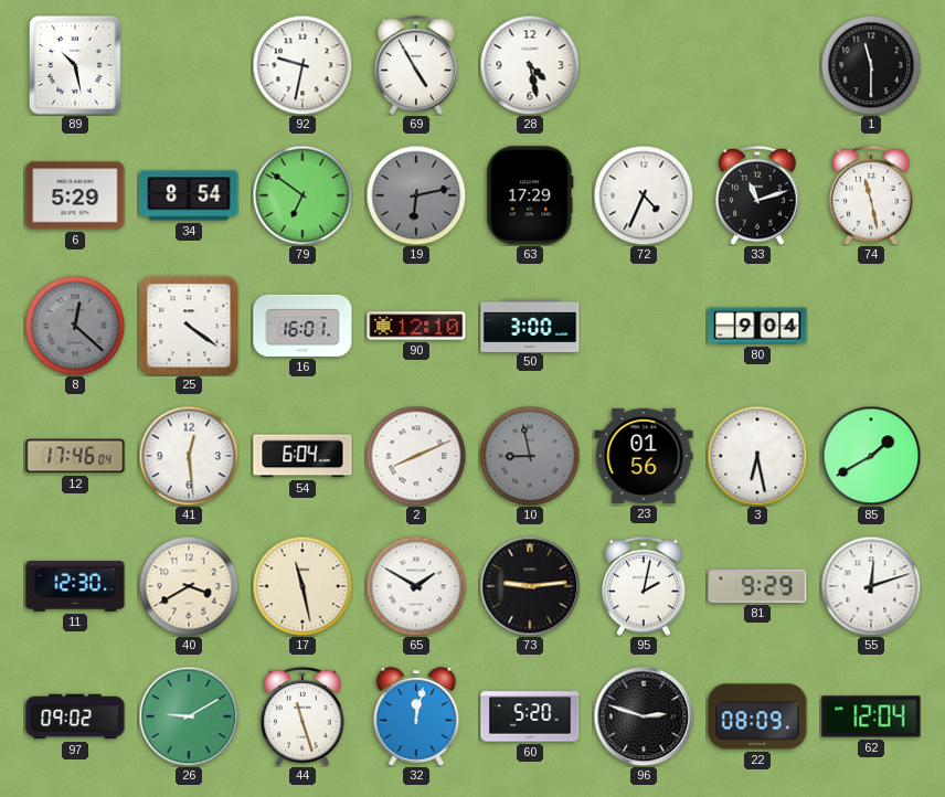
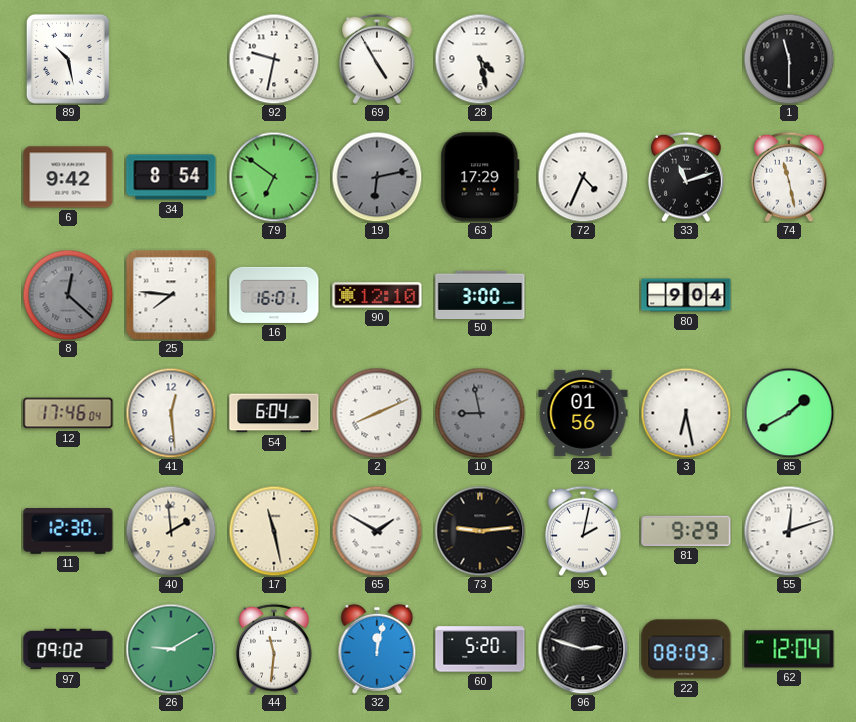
6: 5:29 -> 9:42
25: 4:21 -> 7:46
40: 3:40 -> 1:59
44: 11:27 -> 11:31
